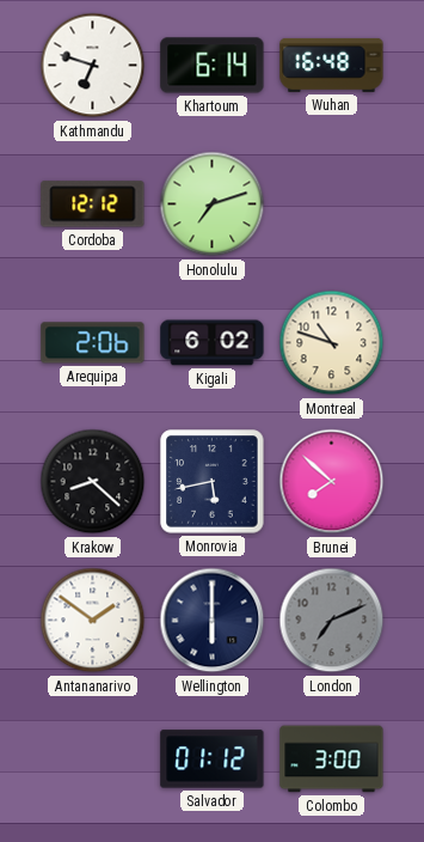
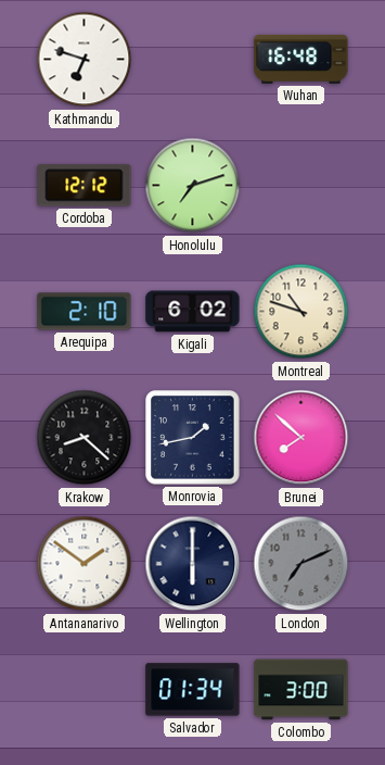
Khartoum: 6:14 -> none
Arequipa: 2:06 -> 2:10
Monrovia: 5:43 -> 1:43
Salvador: 01:12 -> 01:34
